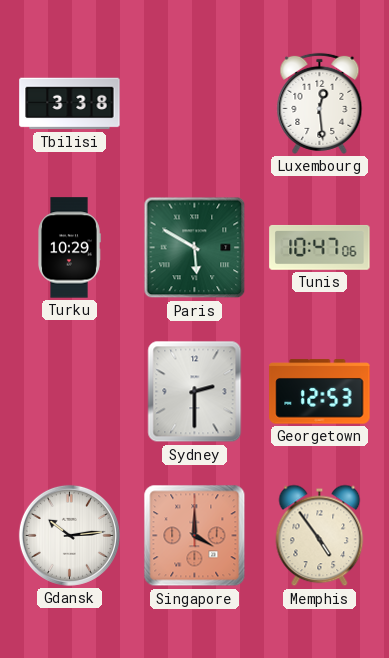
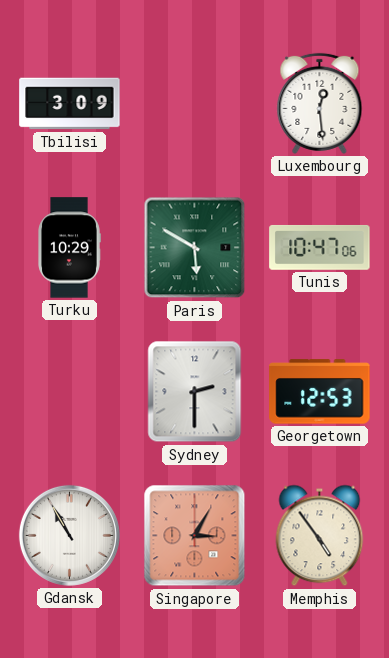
Tbilisi: 3:38 -> 3:09
Gdansk: 10:14 -> 10:55
Singapore: 4:00 -> 3:05
